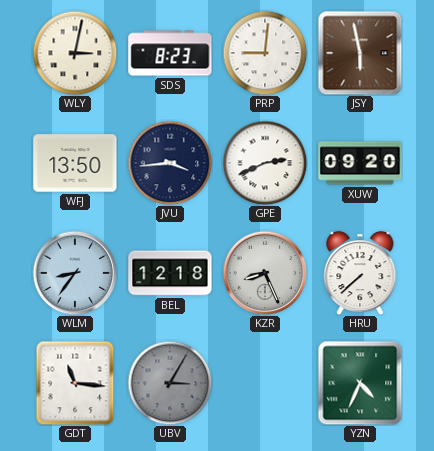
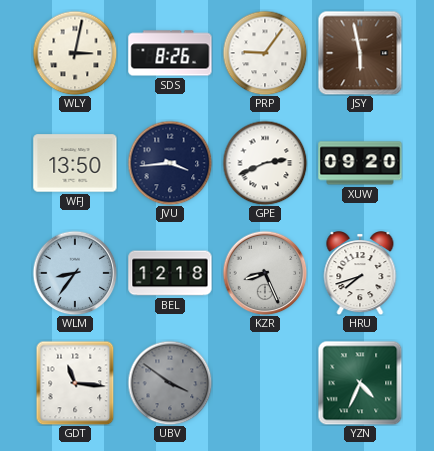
SDS: 8:23 -> 8:26
PRP: 9:01 -> 9:06
HRU: 7:38 -> 7:42
UBV: 3:05 -> 3:51
